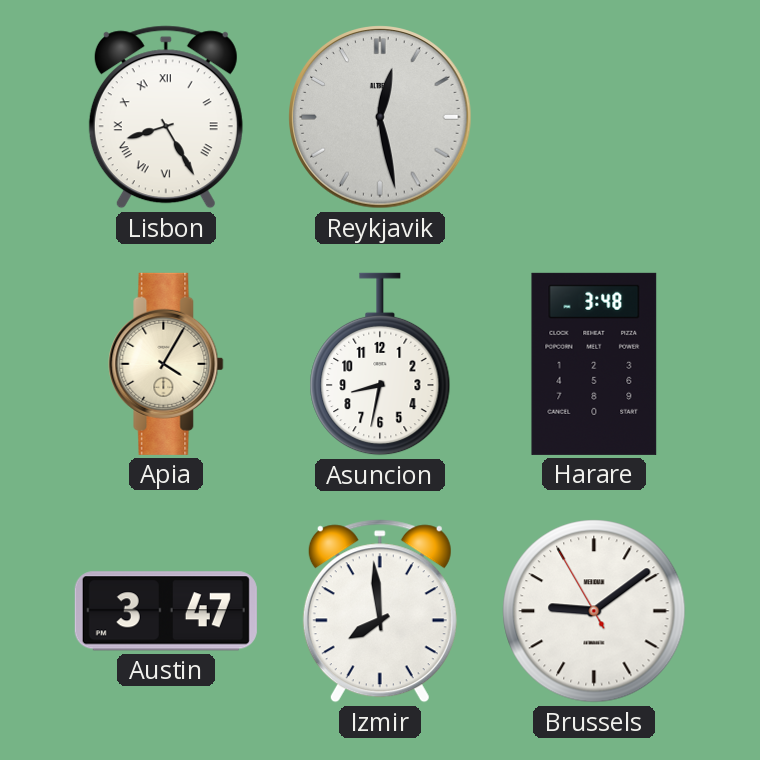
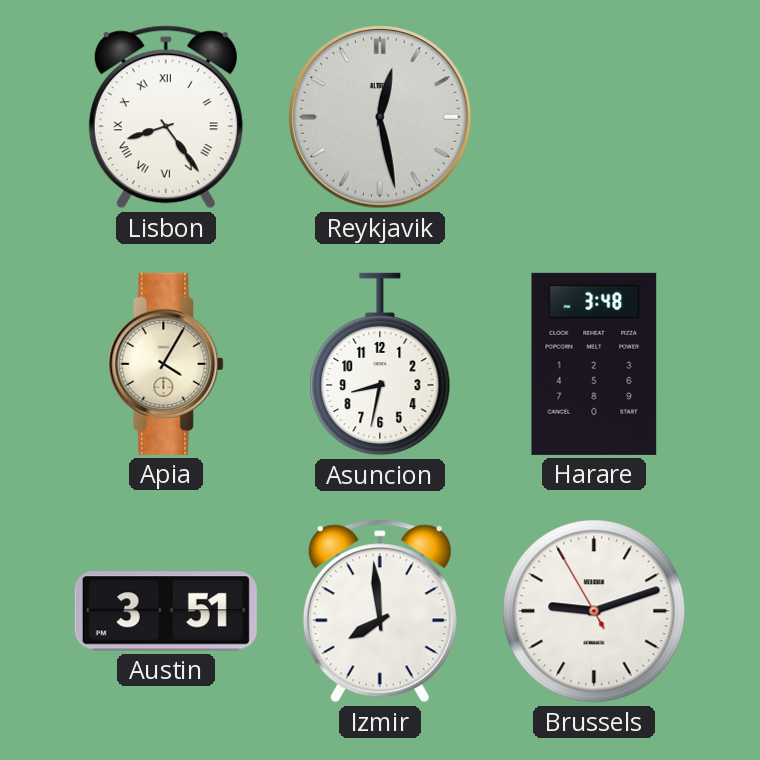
Lisbon: 8:25 -> 8:24
Austin: 3:47 -> 3:51
Brussels: 9:08 -> 9:11
